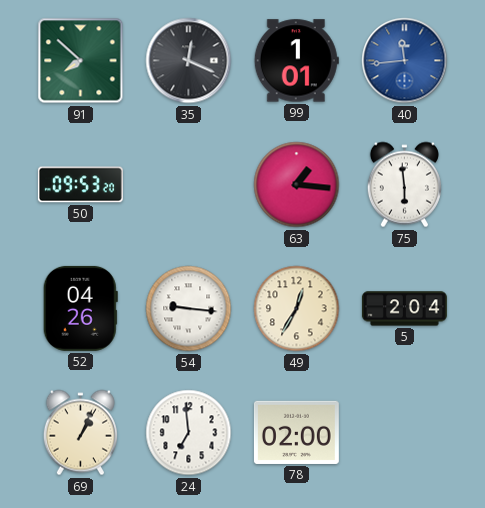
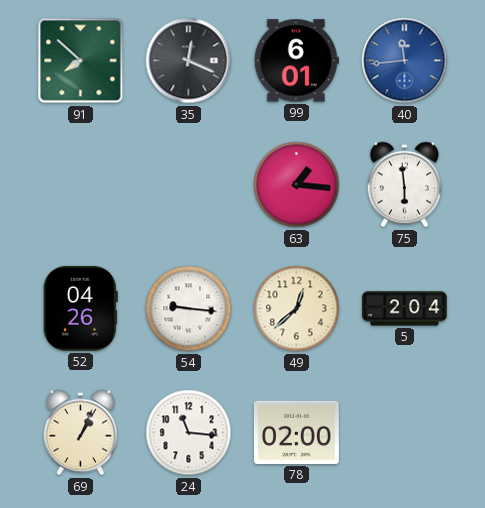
99: 1:01 -> 6:01
50: 09:53 -> none
49: 12:35 -> 12:38
24: 6:59 -> 11:16
